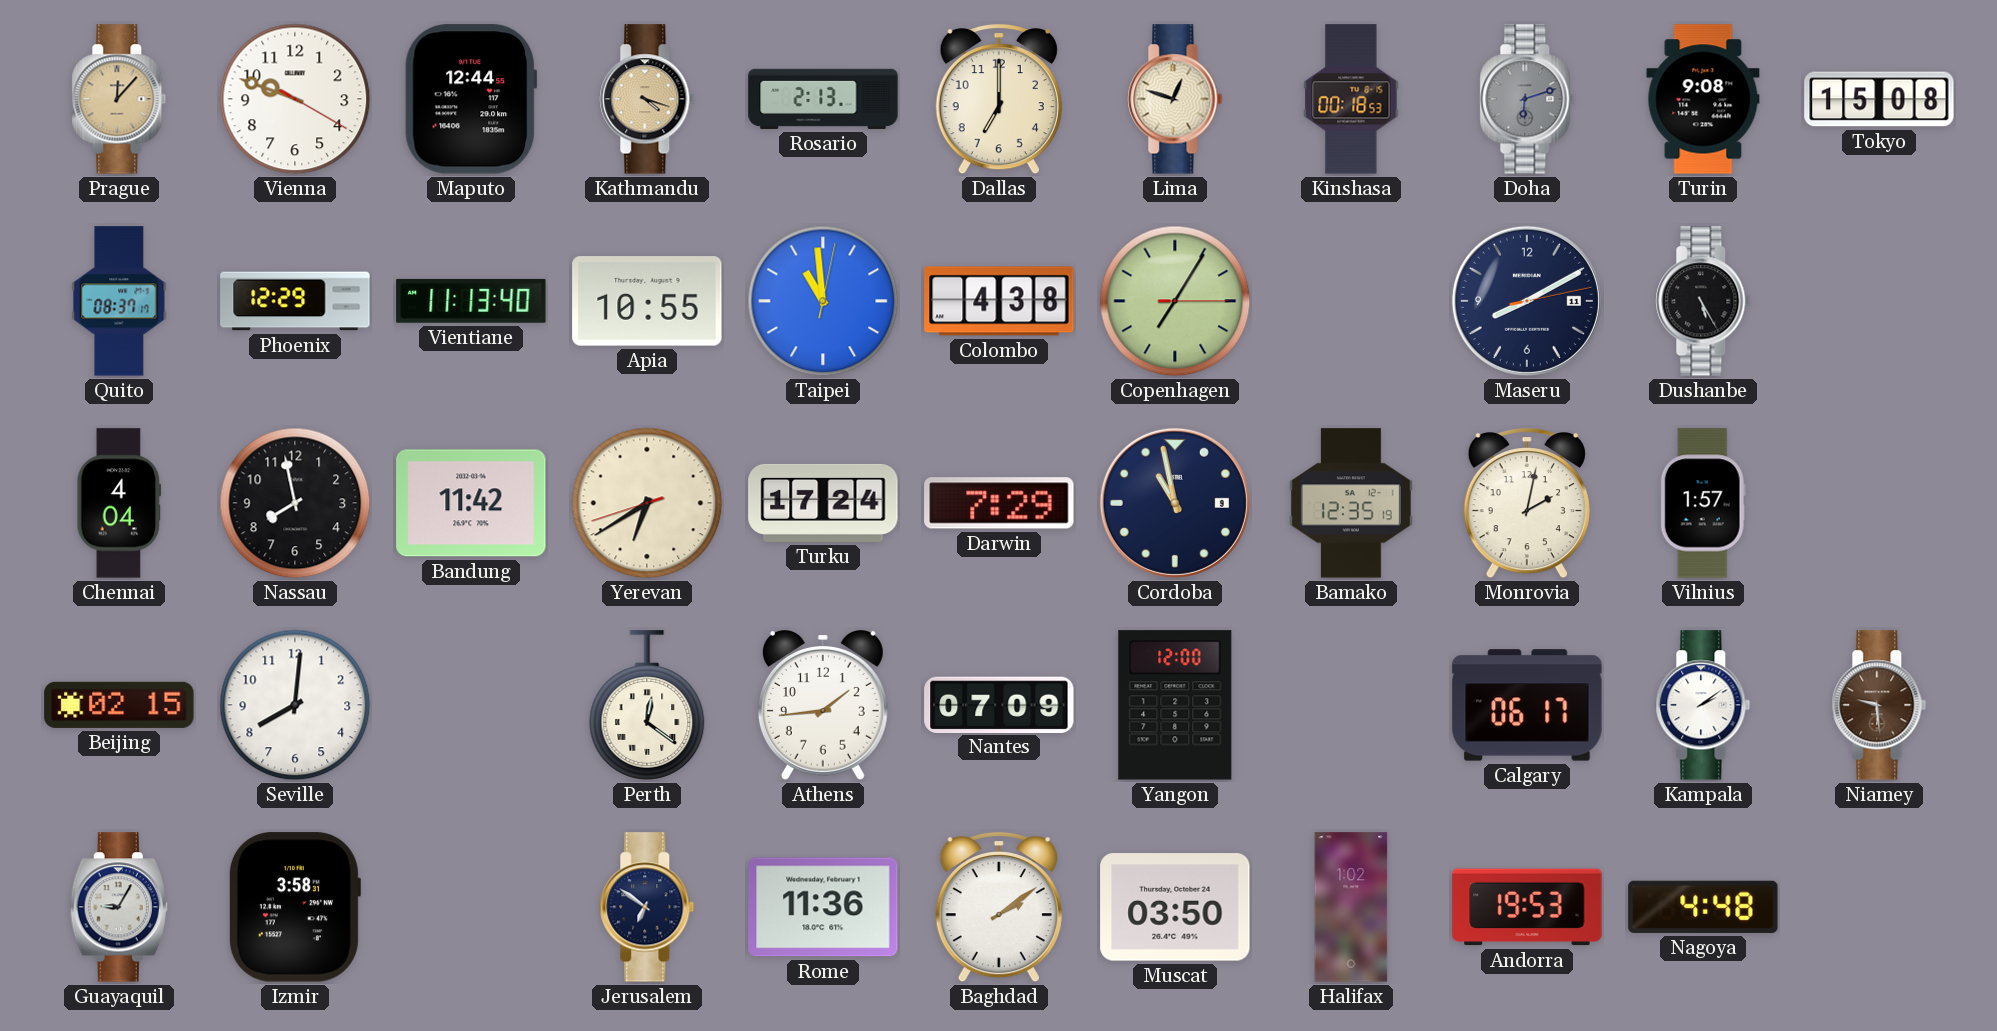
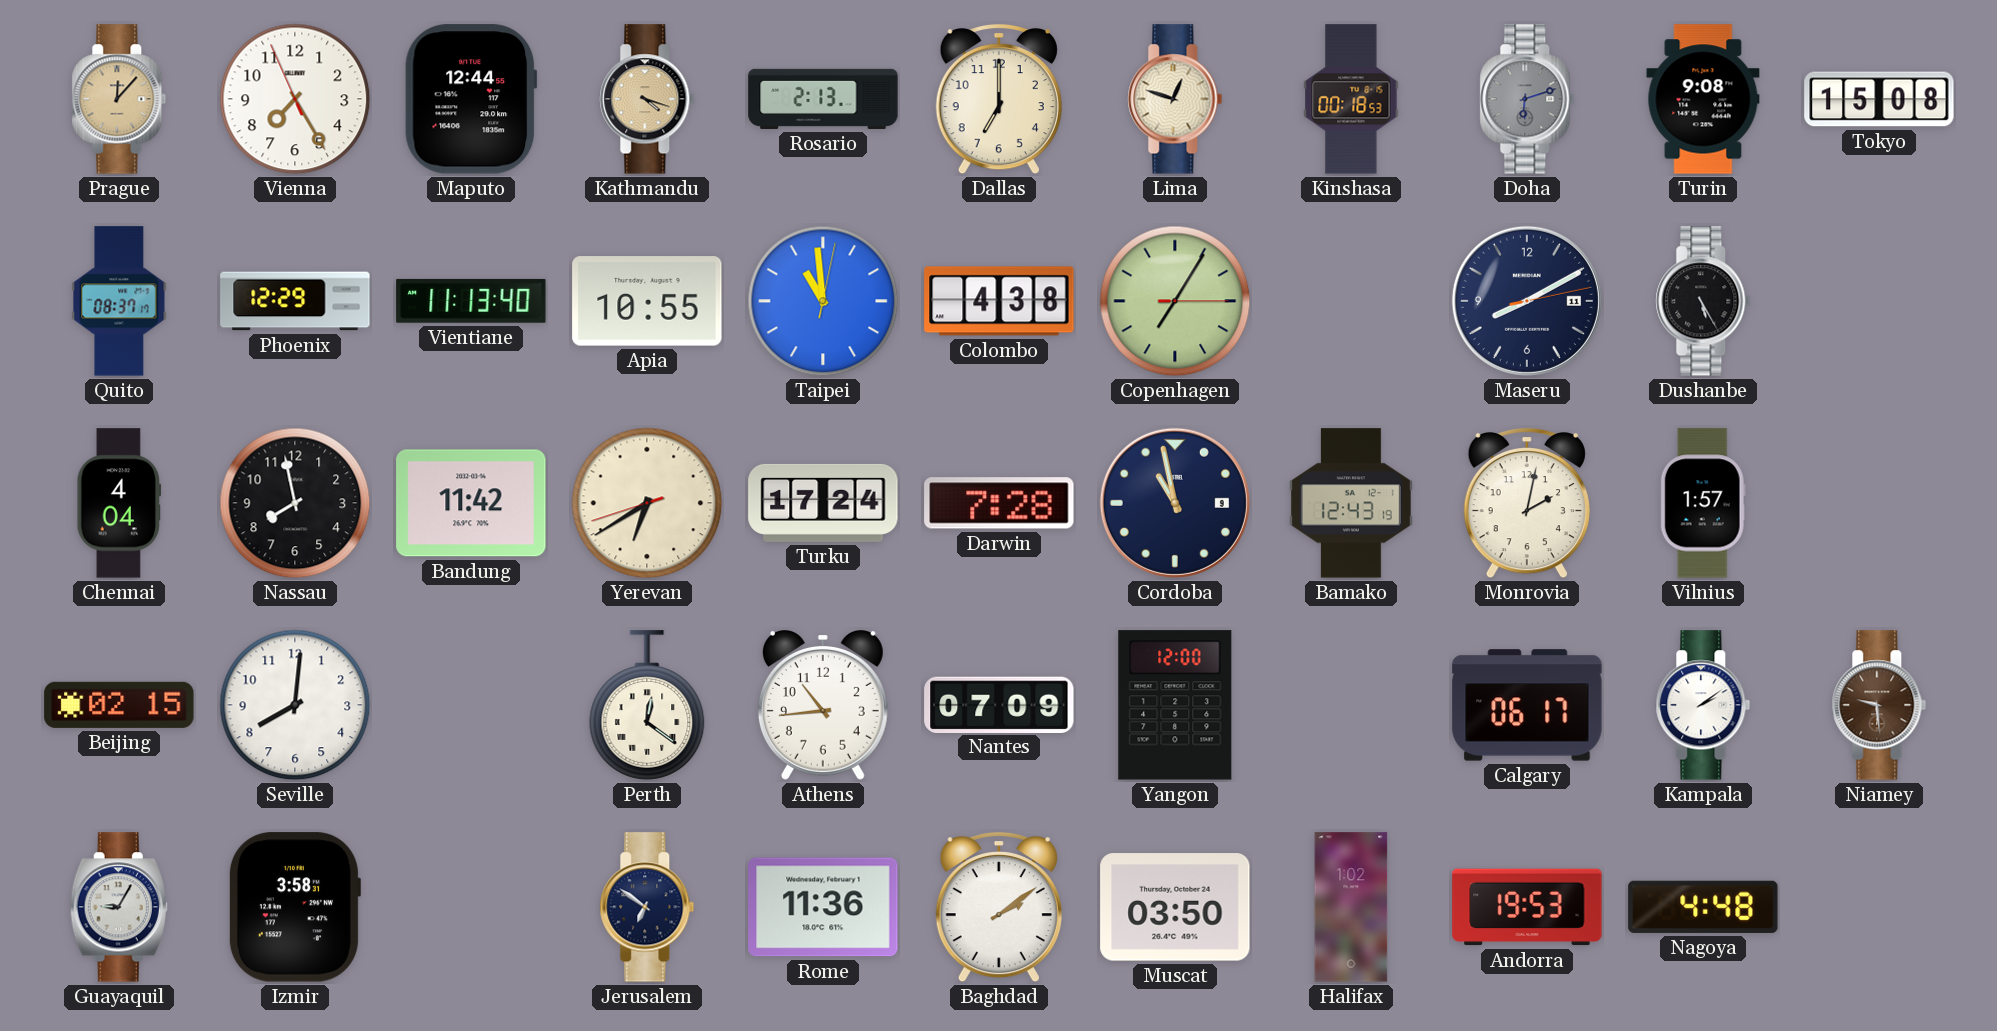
Vienna: 9:48 -> 7:24
Darwin: 7:29 -> 7:28
Bamako: 12:35 -> 12:43
Athens: 1:44 -> 10:44
